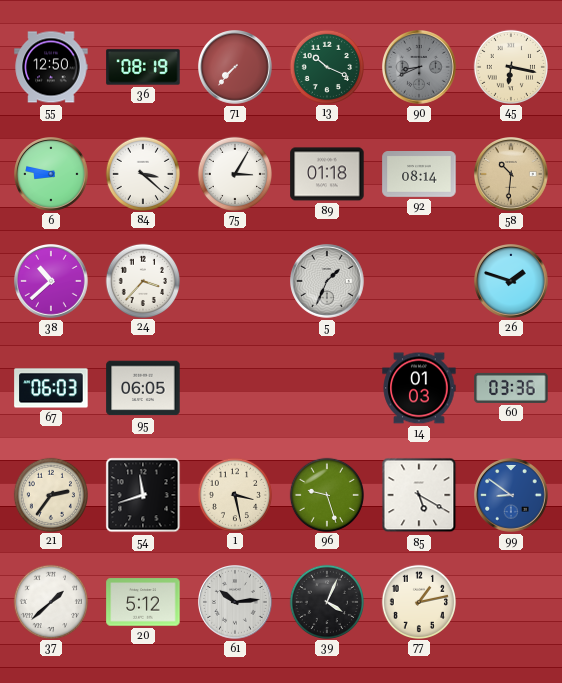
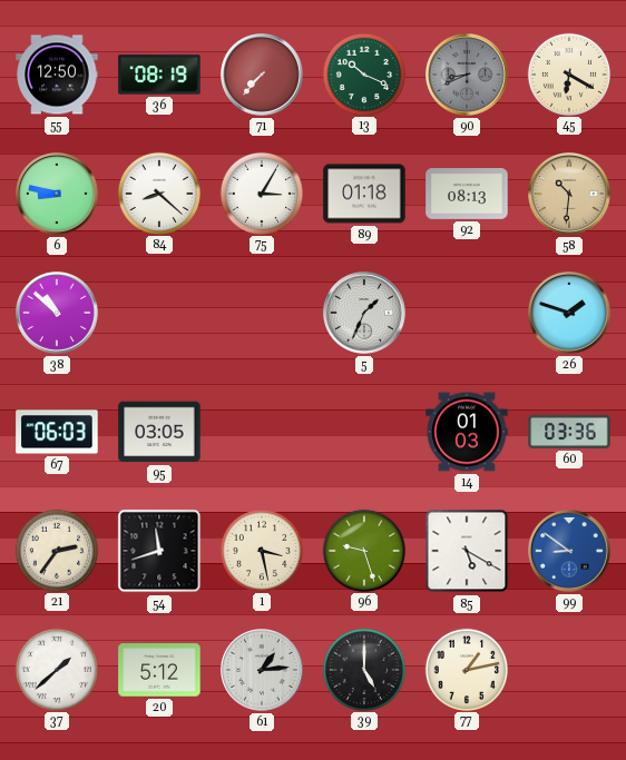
45: 6:17 -> 6:20
84: 3:22 -> 8:22
92: 08:14 -> 08:13
38: 10:38 -> 10:52
24: 3:37 -> none
95: 06:05 -> 03:05
61: 10:14 -> 1:14
39: 4:04 -> 5:00
